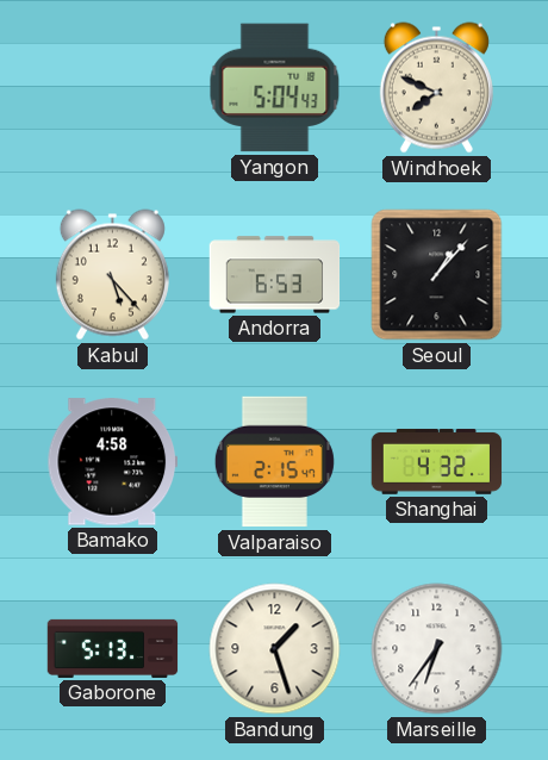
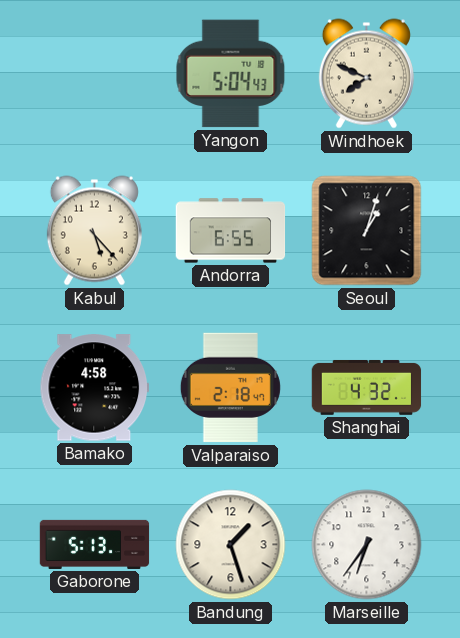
Andorra: 6:53 -> 6:55
Seoul: 1:07 -> 1:03
Valparaiso: 2:15 -> 2:18
